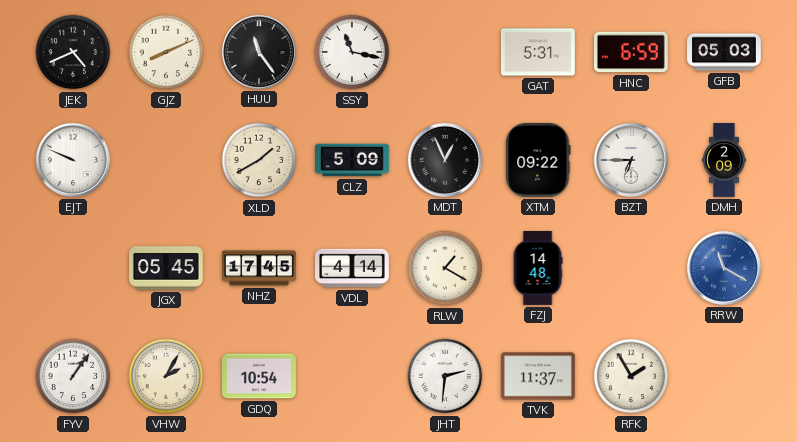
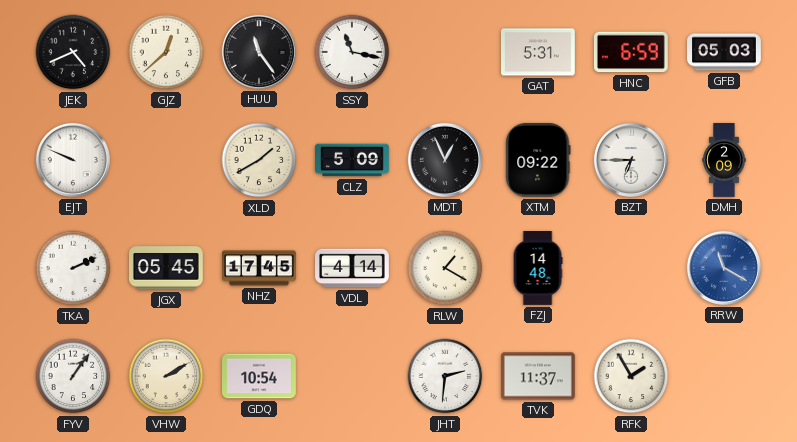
GJZ: 8:11 -> 12:38
TKA: none -> 2:11
VHW: 2:05 -> 2:10
